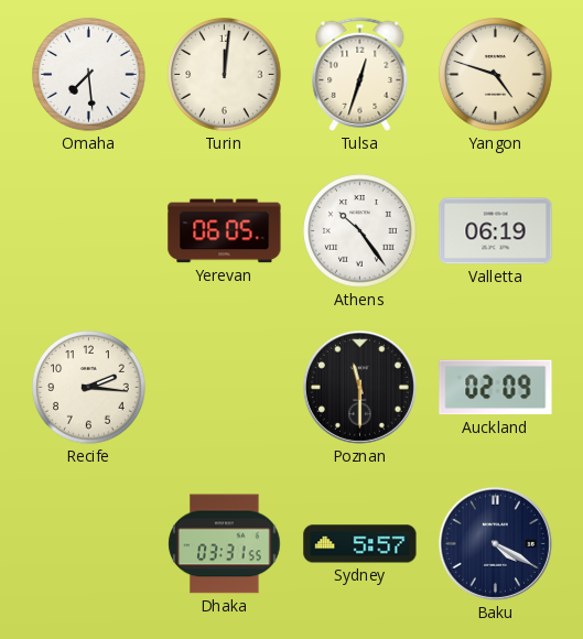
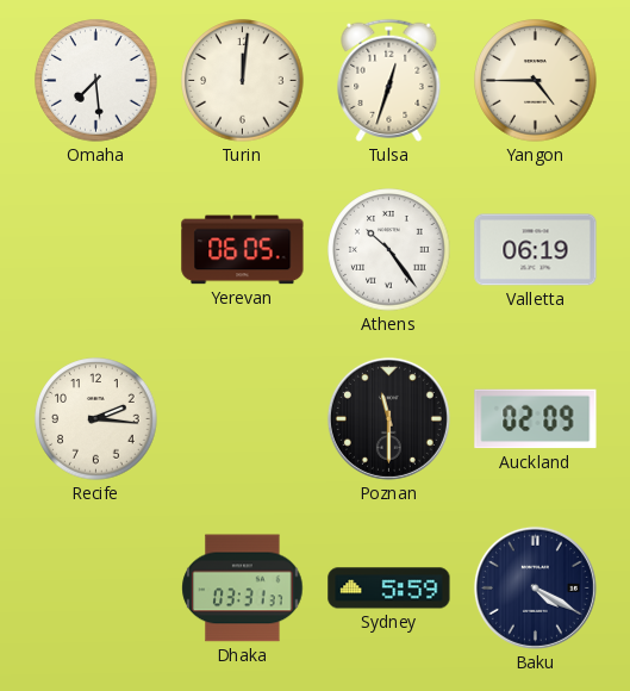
Yangon: 4:48 -> 4:45
Dhaka: 03:31:55 -> 03:31:37
Sydney: 5:57 -> 5:59
